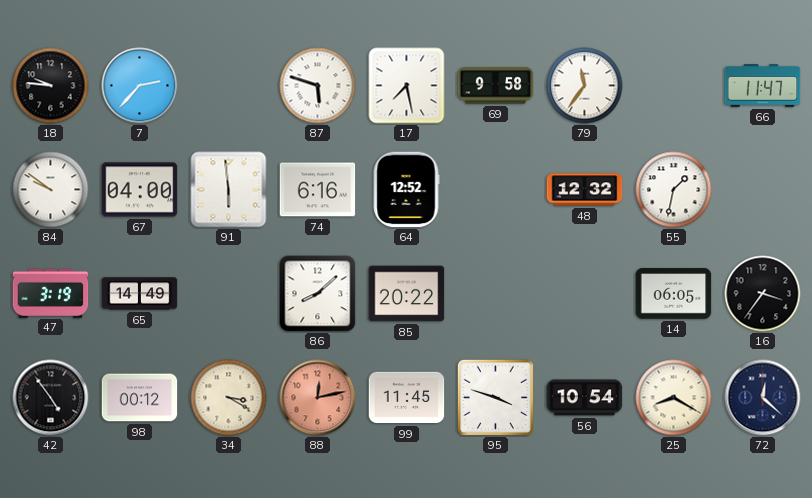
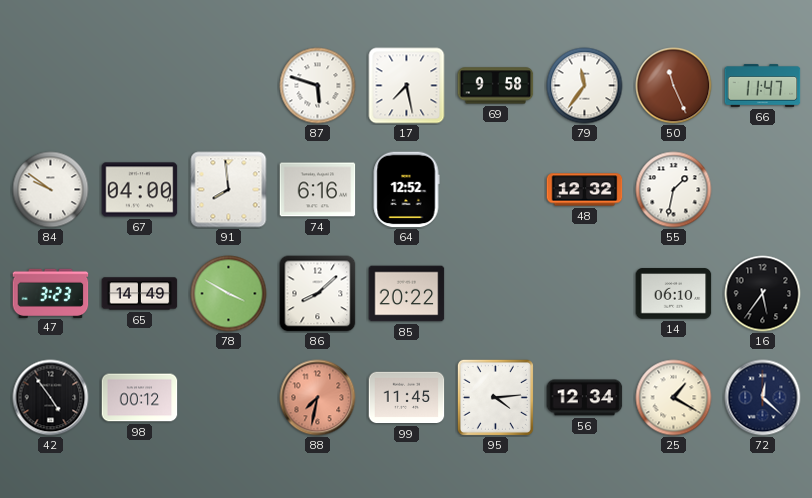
18: 9:46 -> none
7: 2:37 -> none
50: none -> 11:26
91: 5:59 -> 7:59
47: 3:19 -> 3:23
78: none -> 3:50
14: 06:05 -> 06:10
16: 3:36 -> 5:36
34: 3:20 -> none
88: 12:13 -> 7:32
95: 3:48 -> 4:14
56: 10:54 -> 12:34
25: 8:20 -> 1:20
